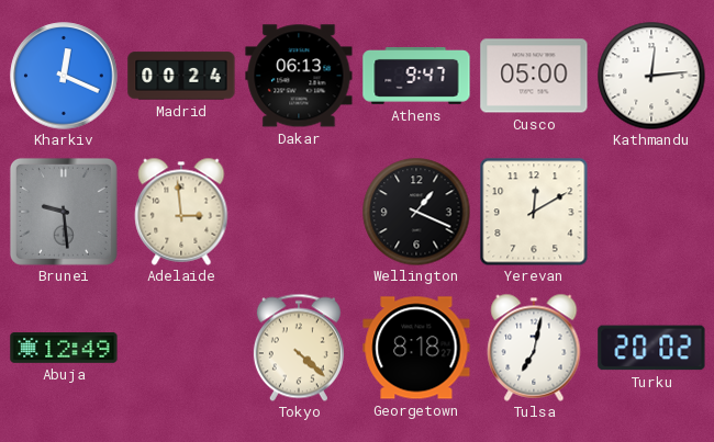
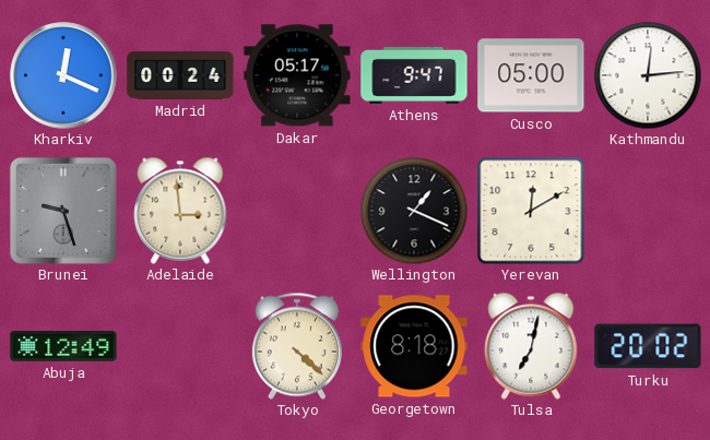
Dakar: 06:13 -> 05:17
Brunei: 9:29 -> 9:27
